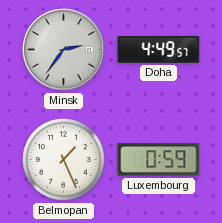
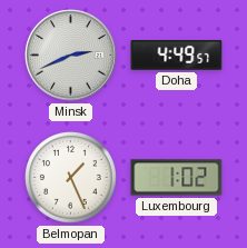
Minsk: 2:36 -> 2:41
Luxembourg: 0:59 -> 1:02
